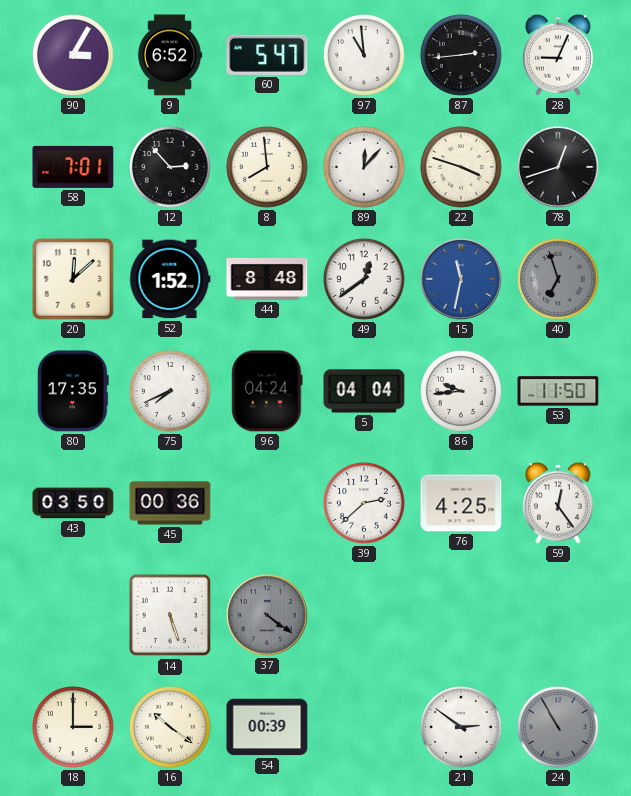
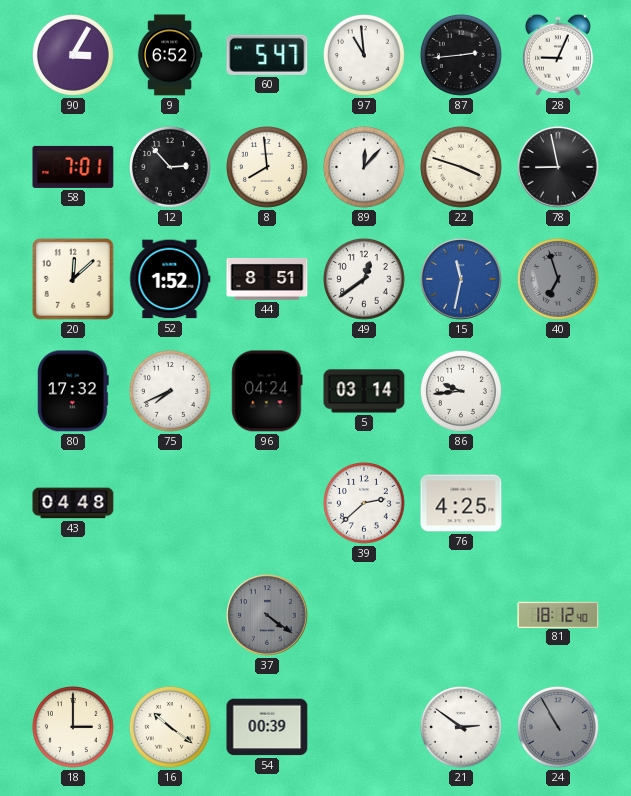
78: 12:42 -> 8:58
44: 8:48 -> 8:51
80: 17:35 -> 17:32
5: 04:04 -> 03:14
53: 11:50 -> none
43: 03:50 -> 04:48
45: 00:36 -> none
59: 12:24 -> none
14: 5:27 -> none
81: none -> 18:12
